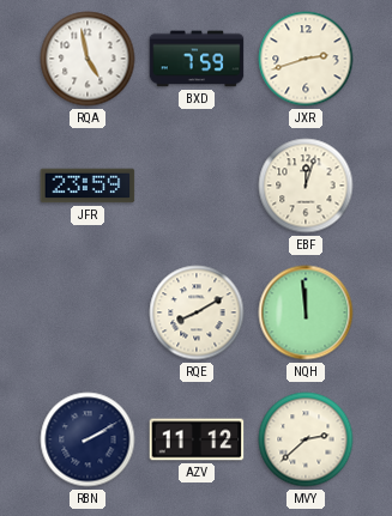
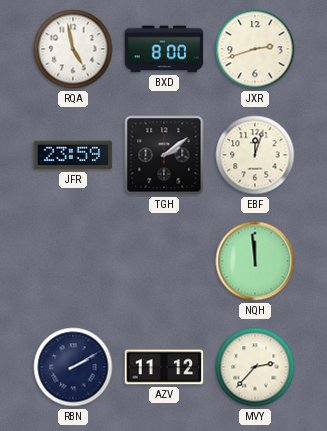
BXD: 7:59 -> 8:00
TGH: none -> 2:09
RQE: 8:10 -> none
MVY: 2:38 -> 2:37
